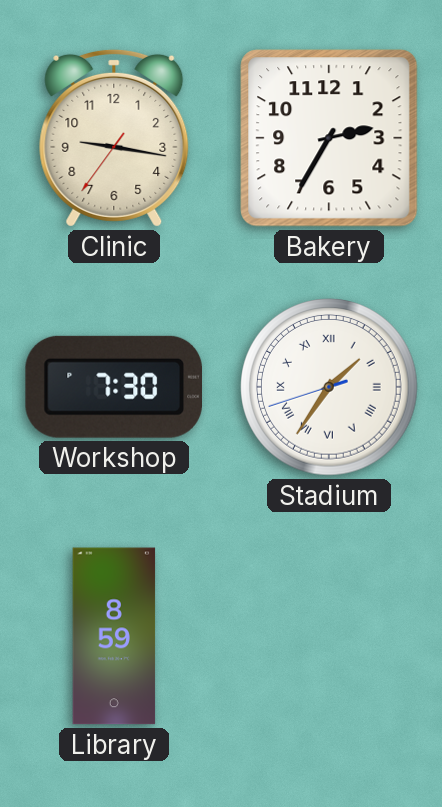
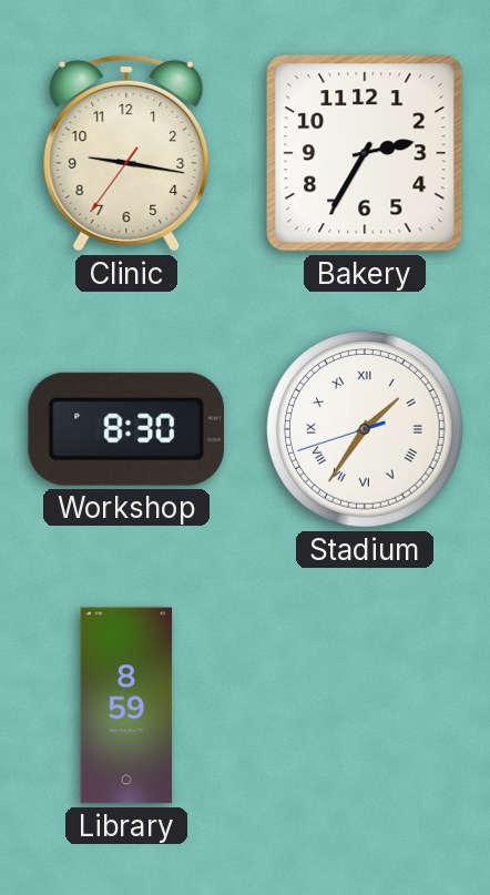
Workshop: 7:30 -> 8:30
